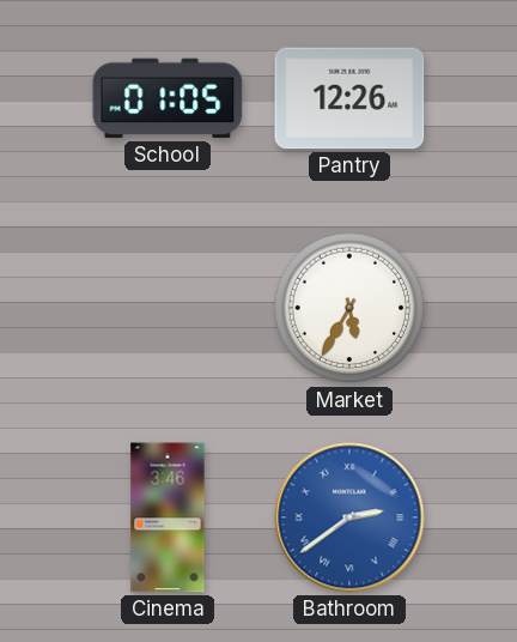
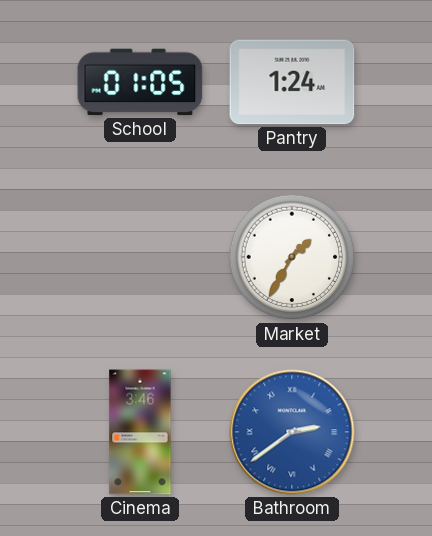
Pantry: 12:26 -> 1:24
Market: 5:35 -> 1:35
